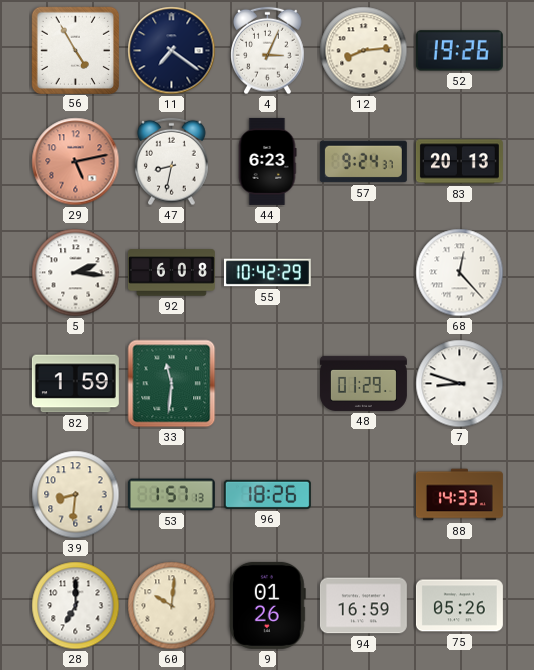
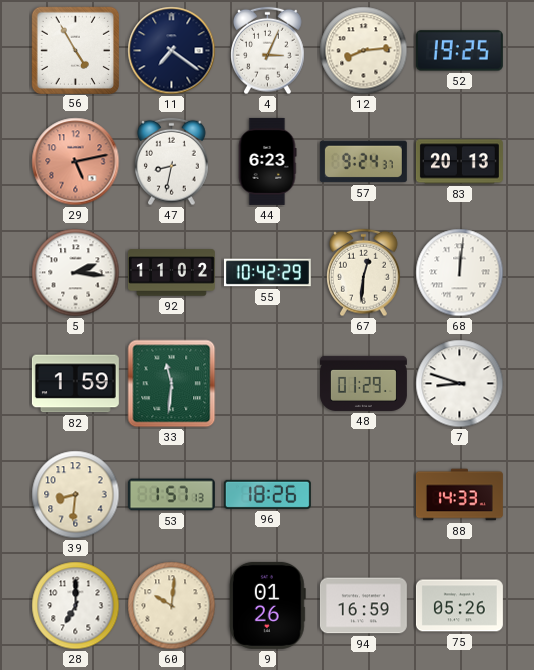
52: 19:26 -> 19:25
92: 6:08 -> 11:02
67: none -> 12:31
68: 12:23 -> 12:01
